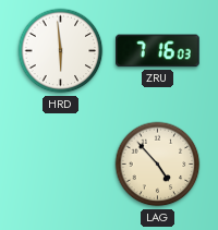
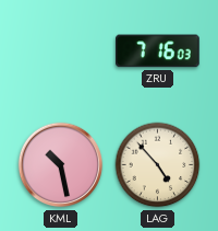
HRD: 5:59 -> none
KML: none -> 10:28
